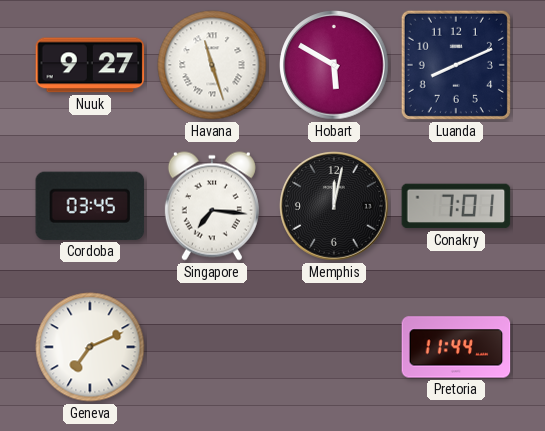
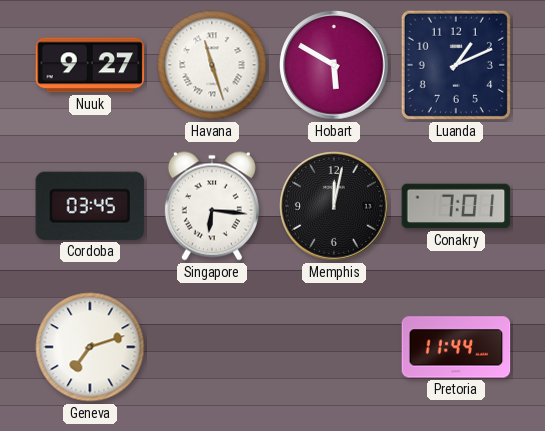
Luanda: 8:11 -> 1:11
Singapore: 7:16 -> 6:16
Geneva: 7:11 -> 7:12
